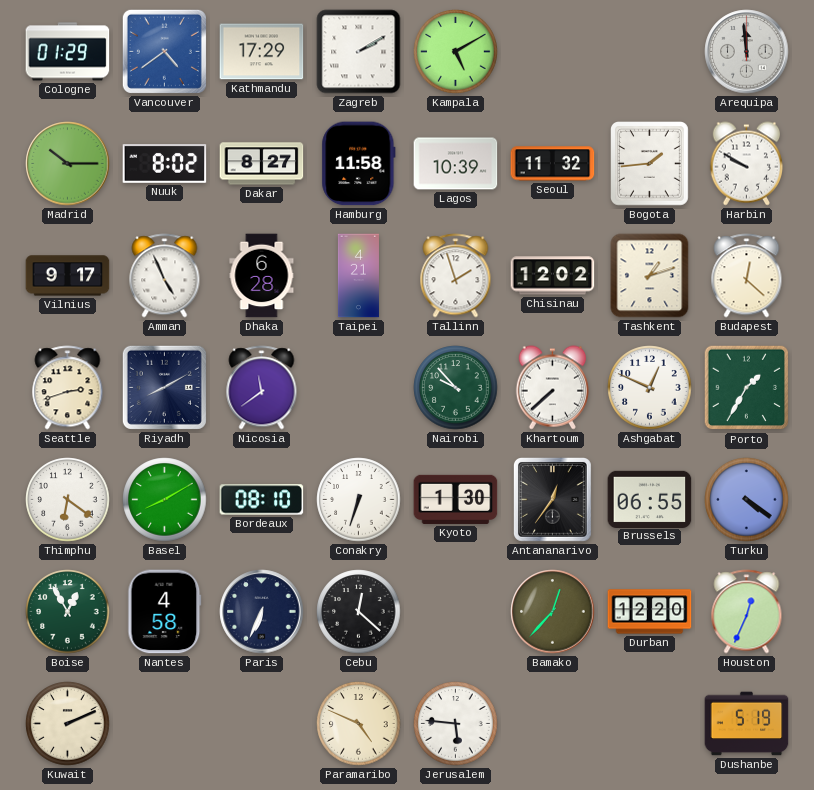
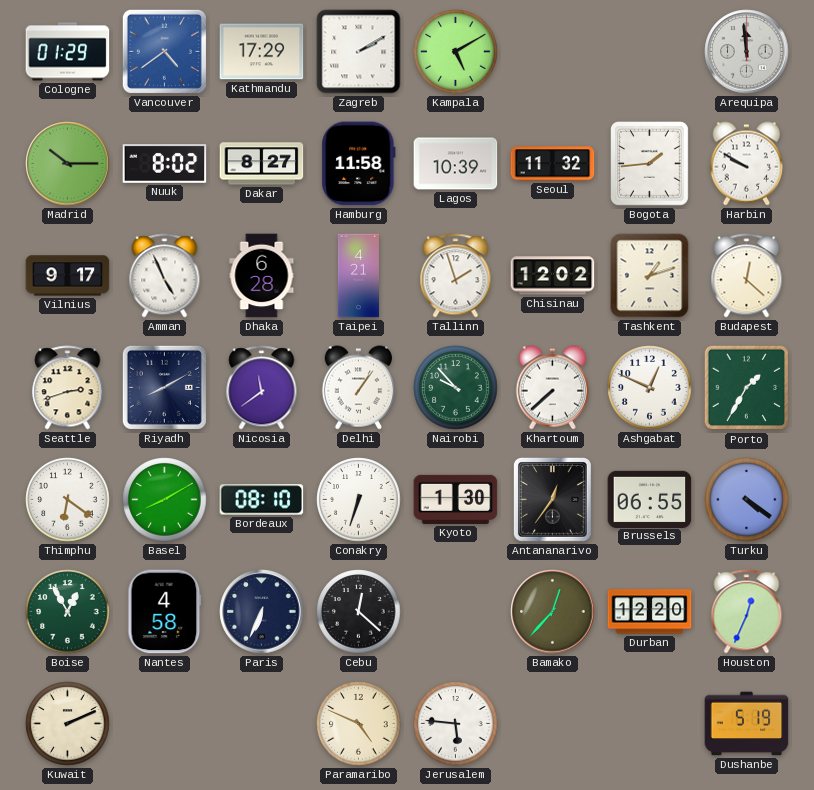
Delhi: none -> 1:06
